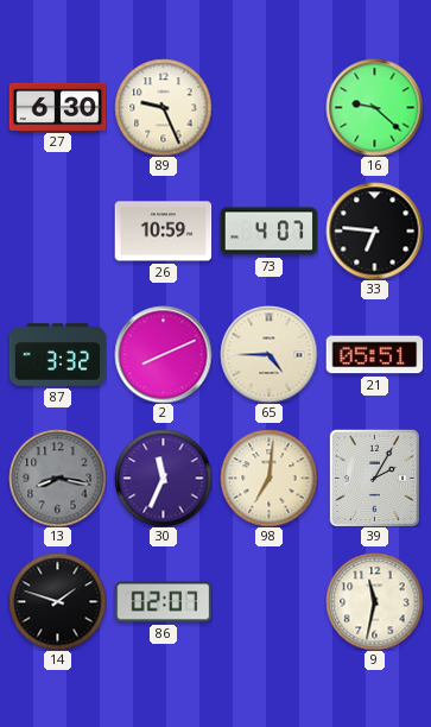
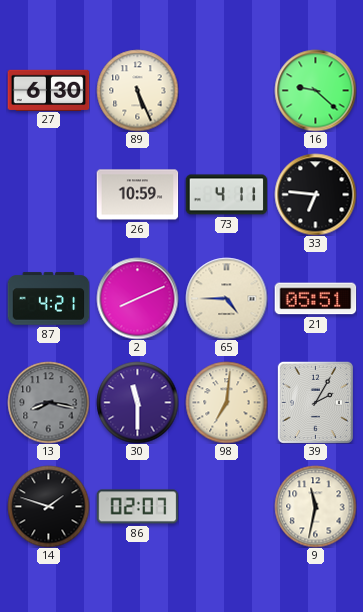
89: 9:26 -> 5:26
73: 4:07 -> 4:11
87: 3:32 -> 4:21
30: 11:34 -> 11:30
